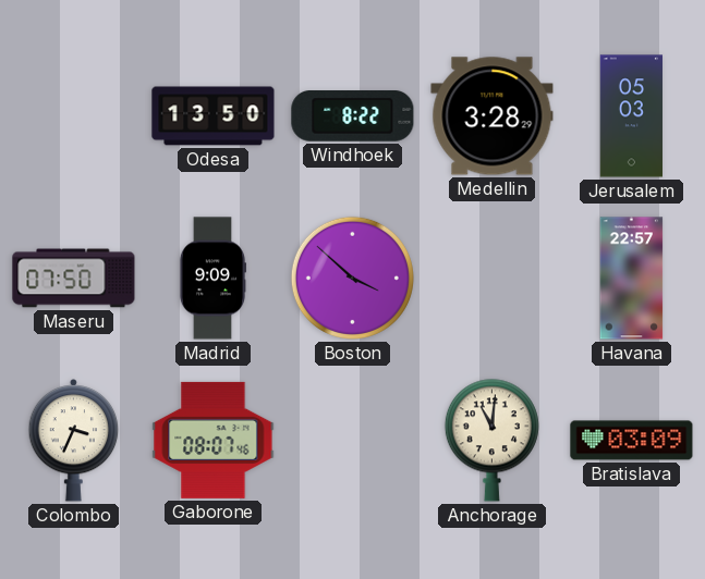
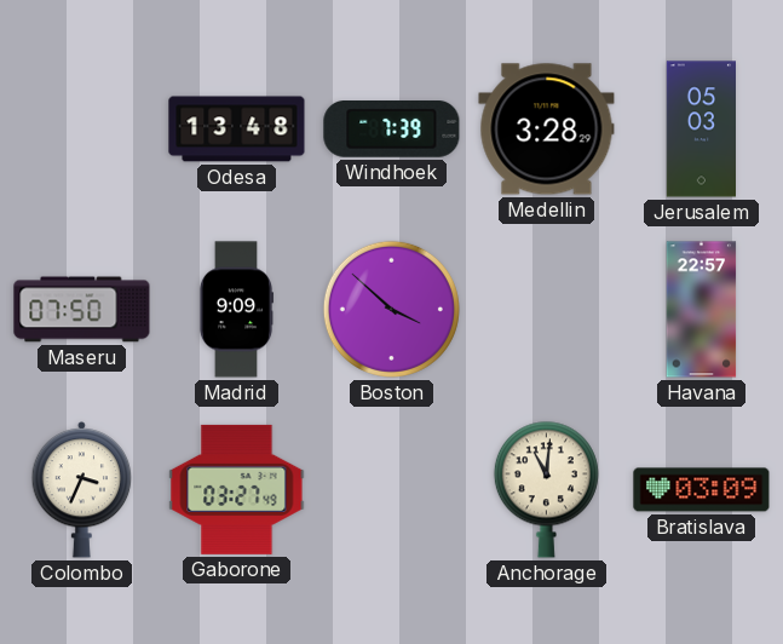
Odesa: 13:50 -> 13:48
Windhoek: 8:22 -> 7:39
Gaborone: 08:07 -> 03:27
